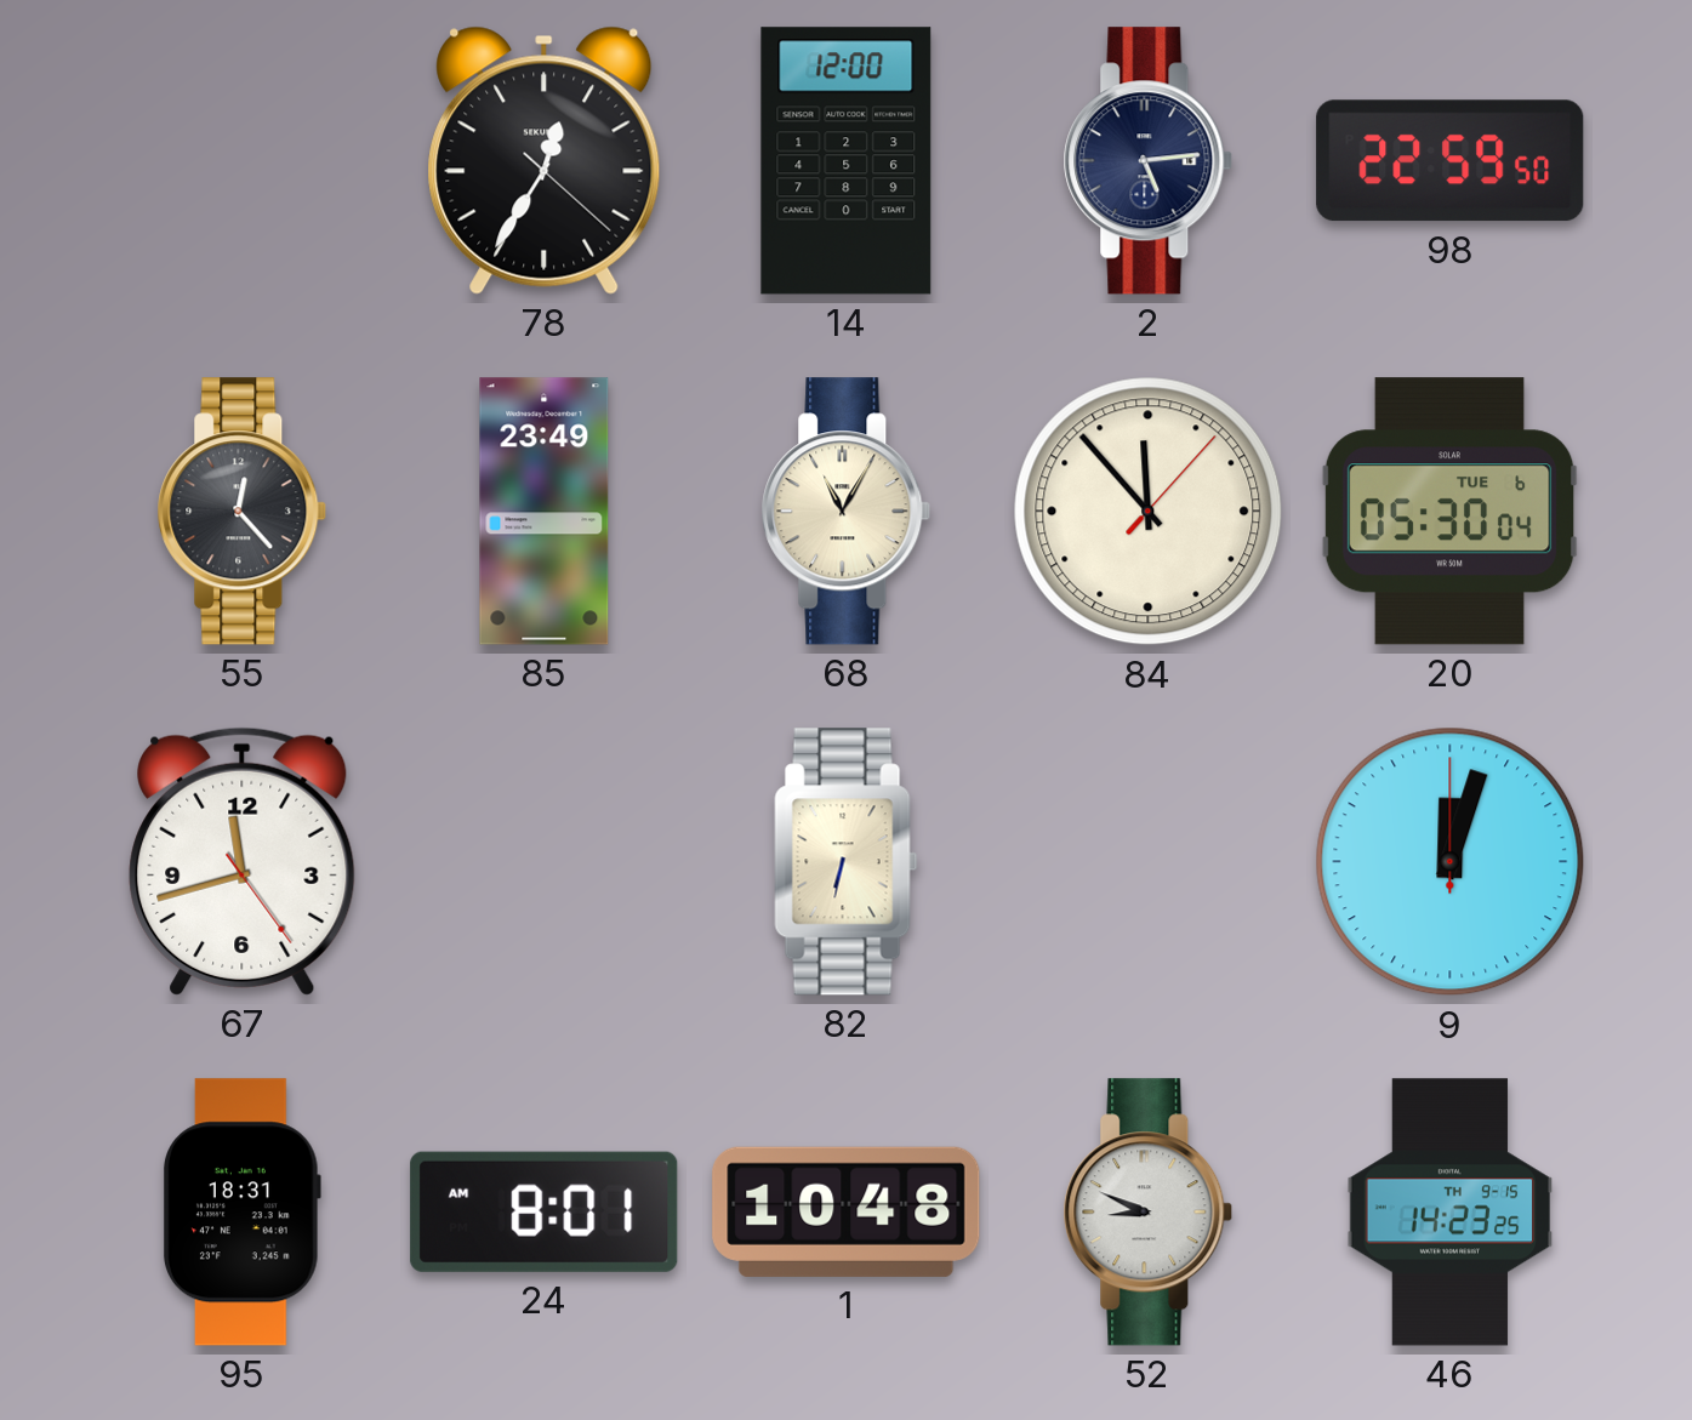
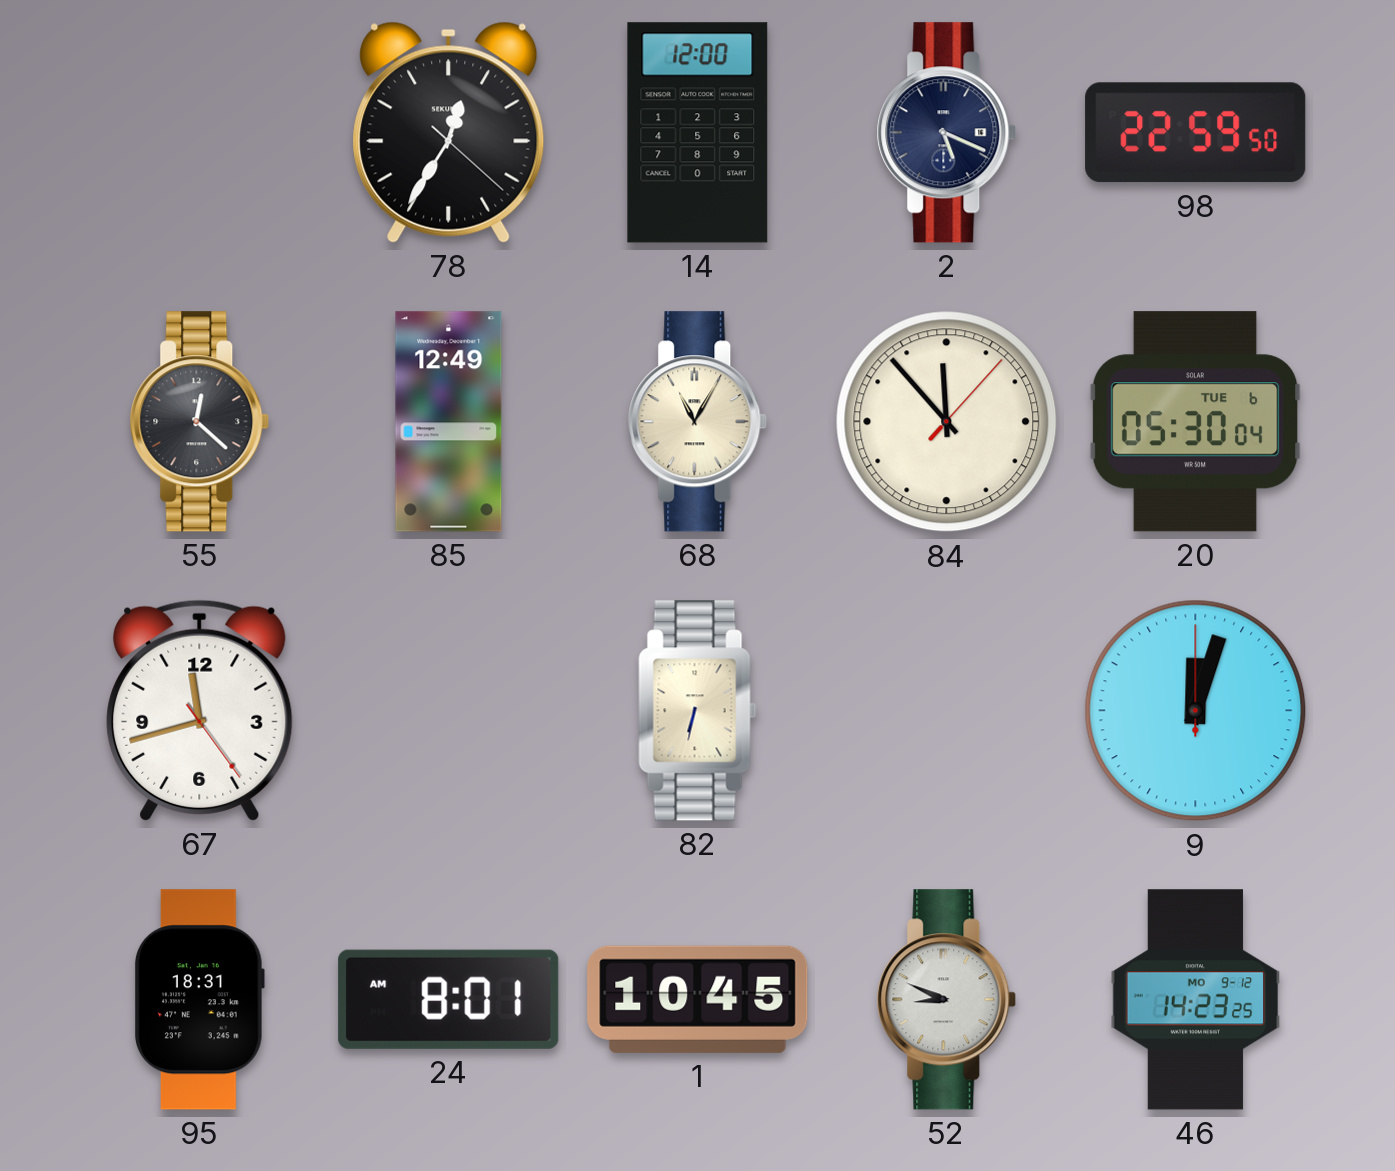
2: 5:14 -> 5:19
55: 12:23 -> 12:22
85: 23:49 -> 12:49
1: 10:48 -> 10:45
46 date: TH 9-15 -> MO 9-12
